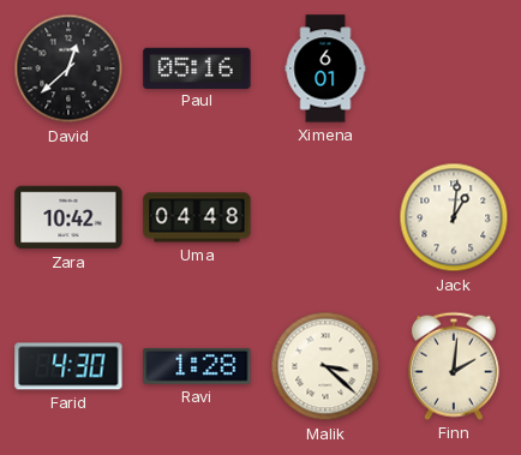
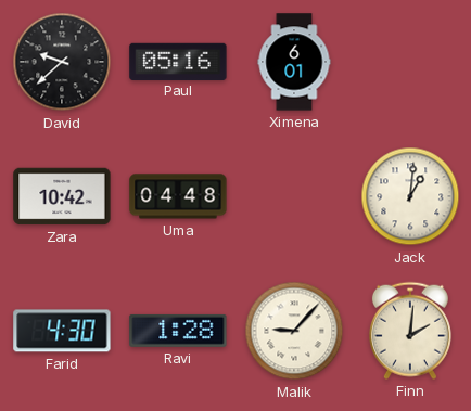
David: 12:38 -> 9:38
Malik: 3:22 -> 9:07
